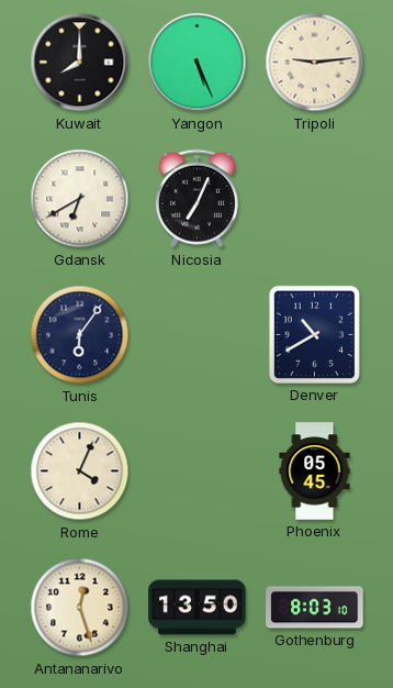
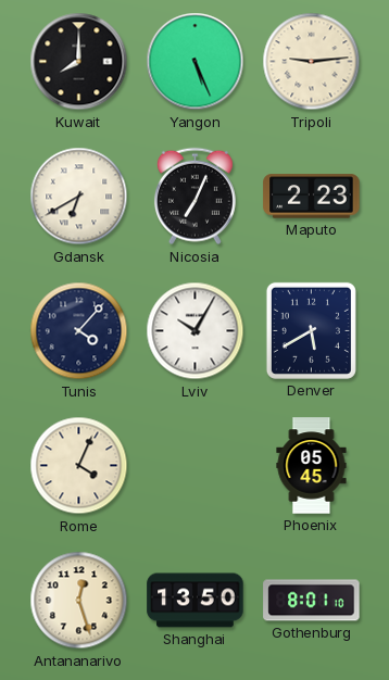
Maputo: none -> 2:23
Tunis: 6:06 -> 4:07
Lviv: none -> 10:05
Denver: 10:40 -> 5:40
Gothenburg: 8:03 -> 8:01
